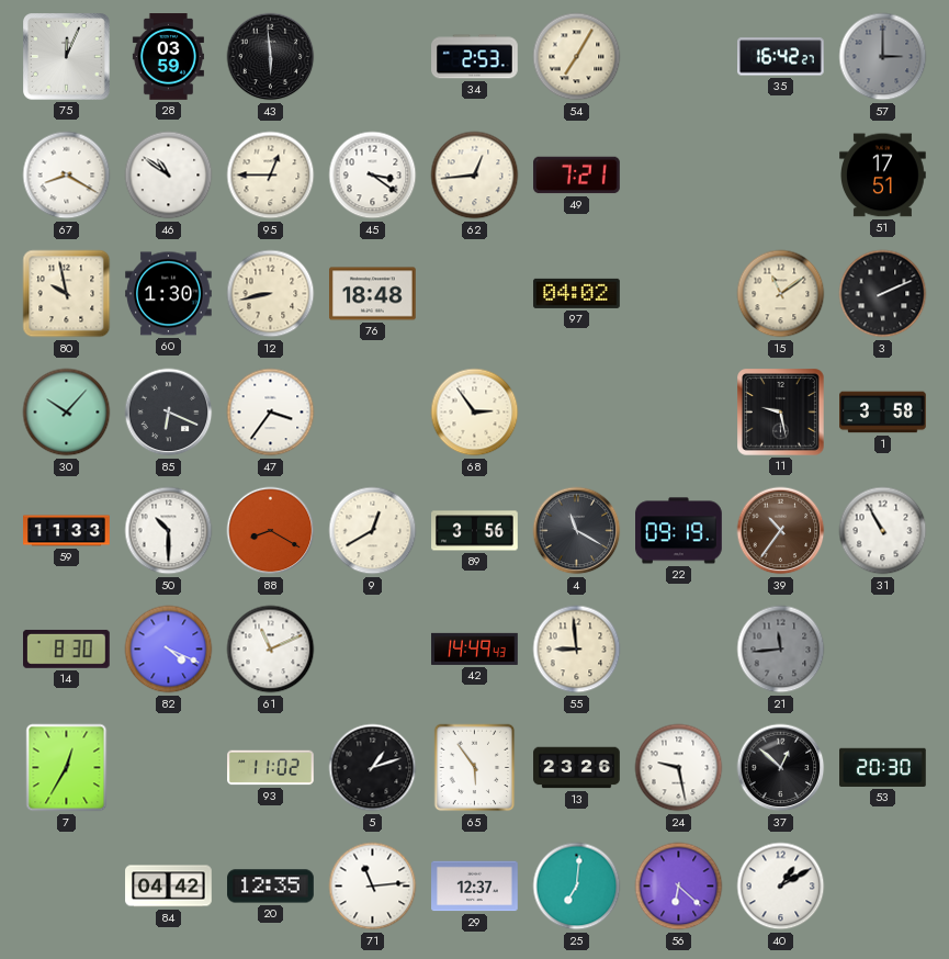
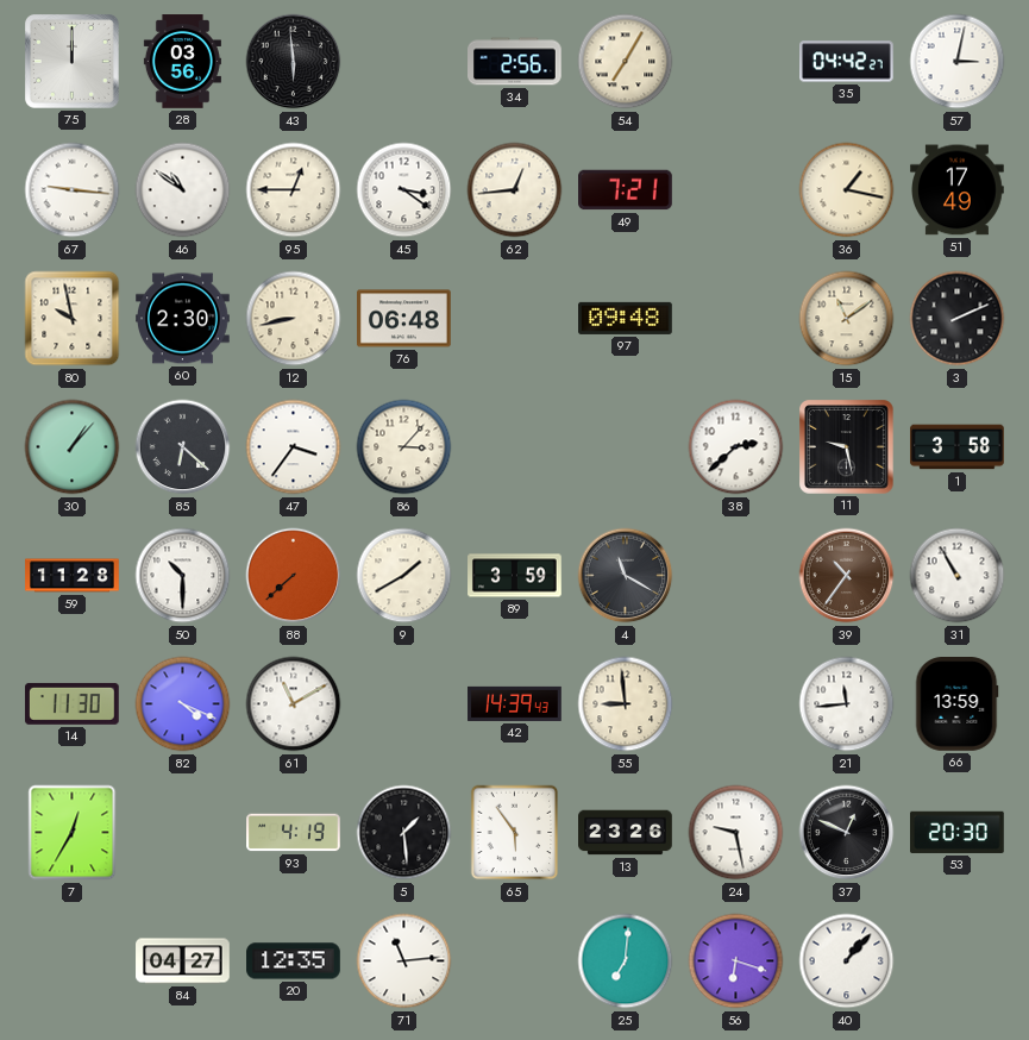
75: 12:04 -> 12:00
28: 03:59 -> 03:56
34: 2:53 -> 2:56
35: 16:42 -> 04:42
57: 3:00 -> 3:02
57 dial: grey -> white
67: 8:20 -> 9:16
36: none -> 1:17
51: 17:51 -> 17:49
60: 1:30 -> 2:30
76: 18:48 -> 06:48
97: 04:02 -> 09:48
30: 10:07 -> 1:07
85: 6:19 -> 6:22
86: none -> 3:07
68: 2:54 -> none
38: none -> 2:38
59: 11:33 -> 11:28
88: 8:20 -> 7:38
9: 12:40 -> 1:40
89: 3:56 -> 3:59
22: 09:19 -> none
14: 8:30 -> 11:30
61: 11:11 -> 11:10
42: 14:49 -> 14:39
21 dial: grey -> white
66: none -> 13:59
93: 11:02 -> 4:19
5: 1:12 -> 1:29
37: 12:52 -> 12:49
84: 04:42 -> 04:27
29: 12:37 -> none
56: 6:22 -> 6:18
40: 1:10 -> 1:07
